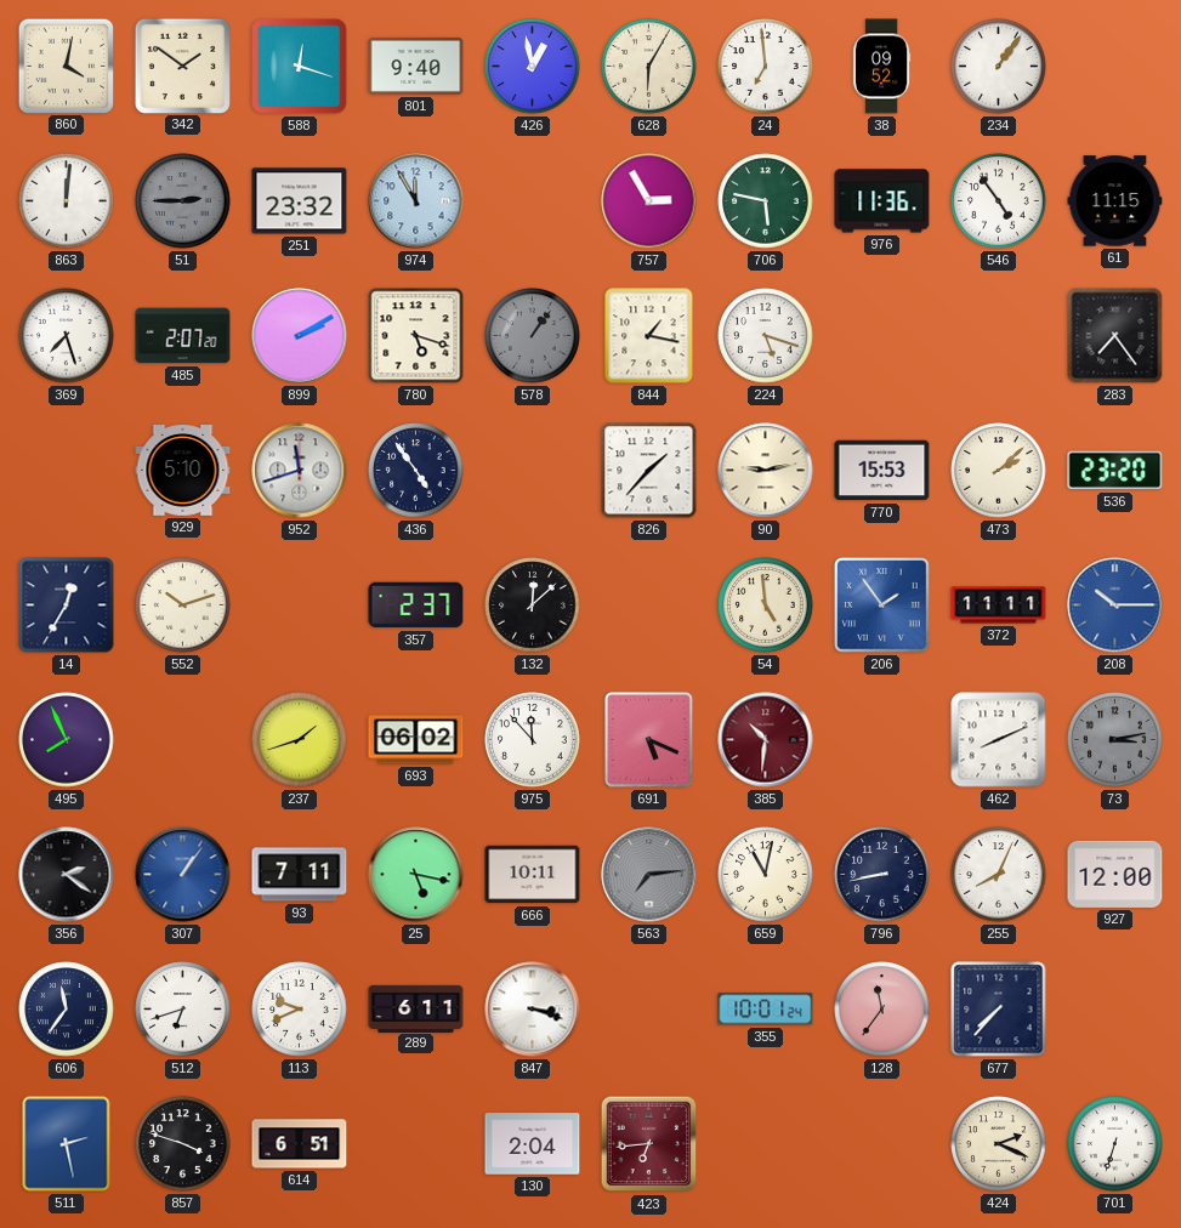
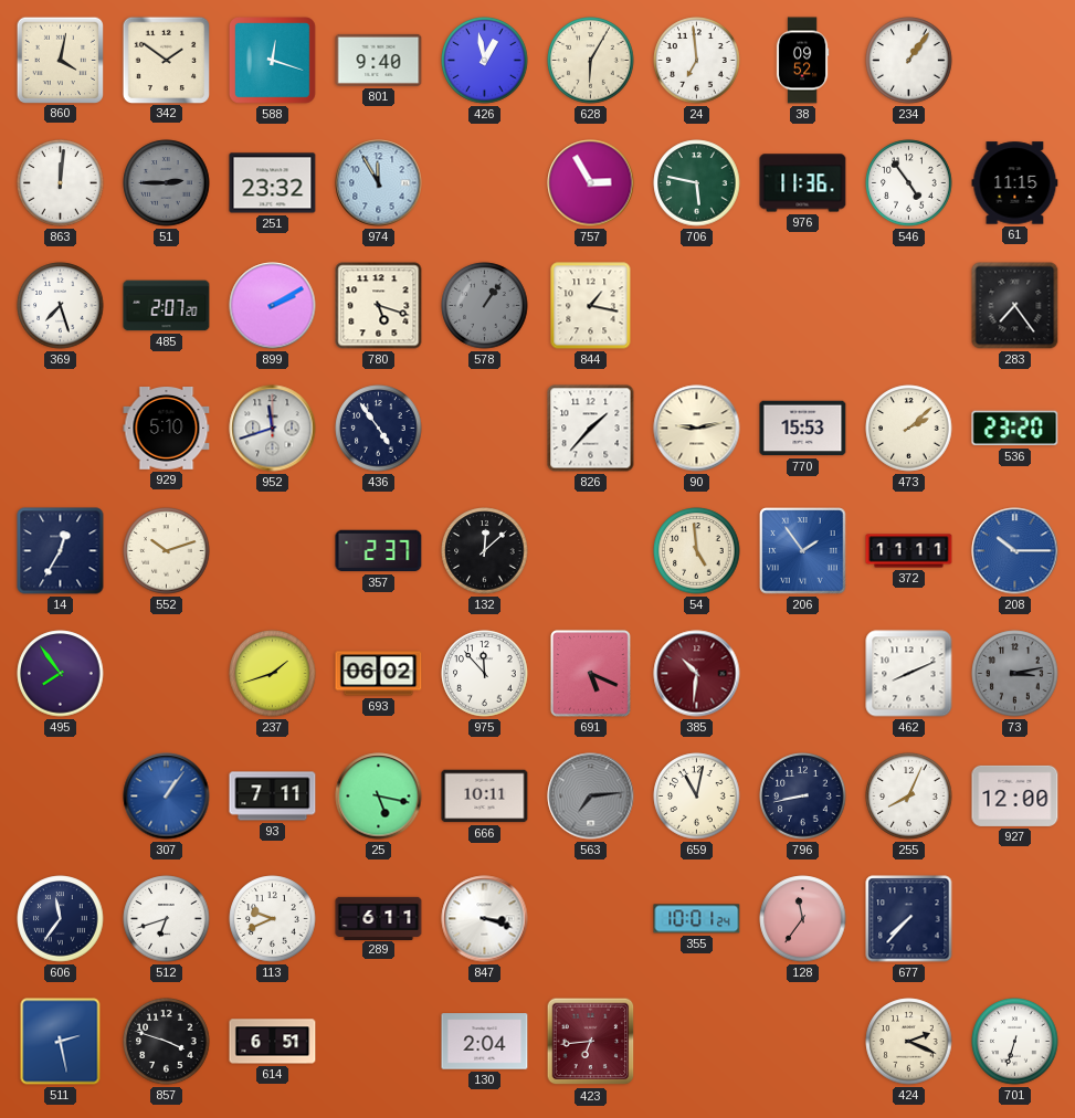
224: 5:18 -> none
495: 7:56 -> 7:54
356: 2:21 -> none
